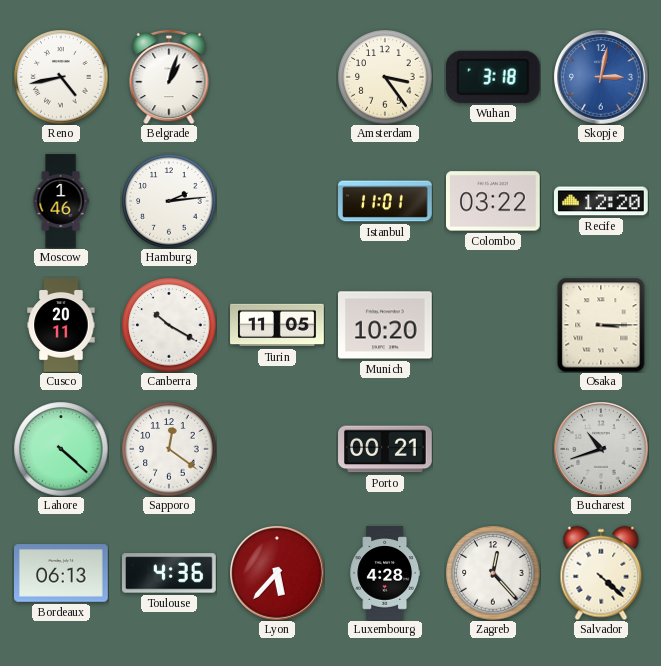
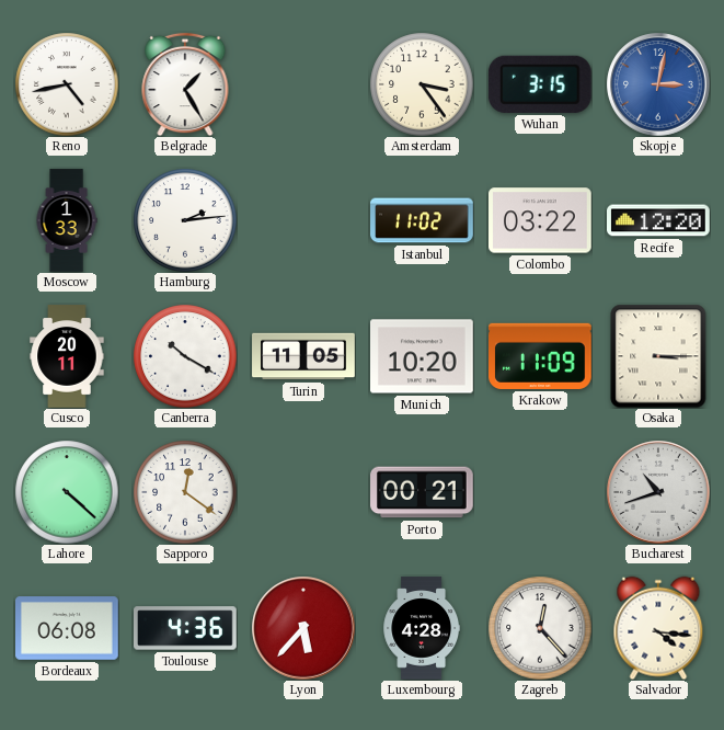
Belgrade: 1:03 -> 1:25
Wuhan: 3:18 -> 3:15
Moscow: 1:46 -> 1:33
Istanbul: 11:01 -> 11:02
Krakow: none -> 11:09
Bordeaux: 06:13 -> 06:08
Salvador: 4:22 -> 4:16
